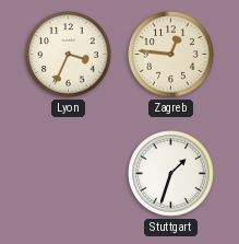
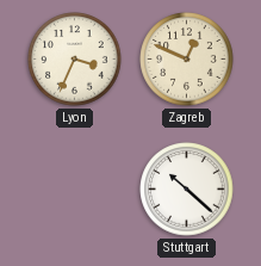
Zagreb: 12:46 -> 12:49
Stuttgart: 1:33 -> 10:22
